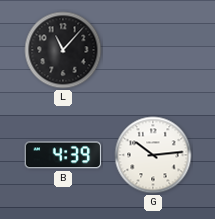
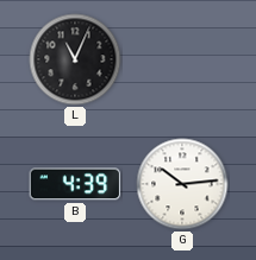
L: 11:07 -> 11:04
